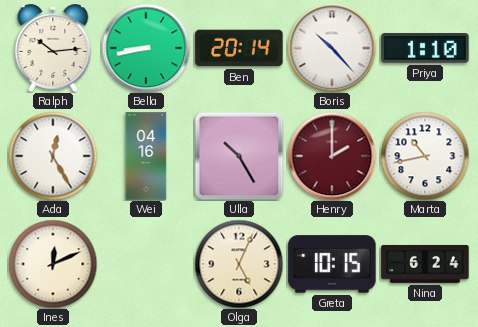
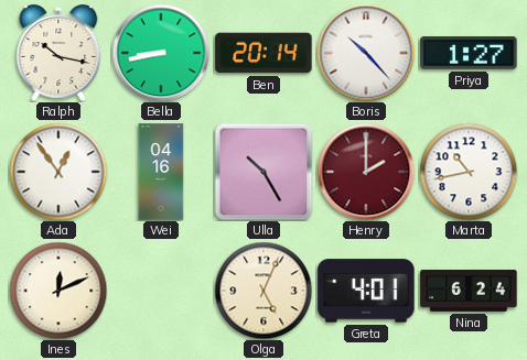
Ralph: 10:14 -> 10:17
Priya: 1:10 -> 1:27
Ada: 12:25 -> 12:54
Greta: 10:15 -> 4:01
